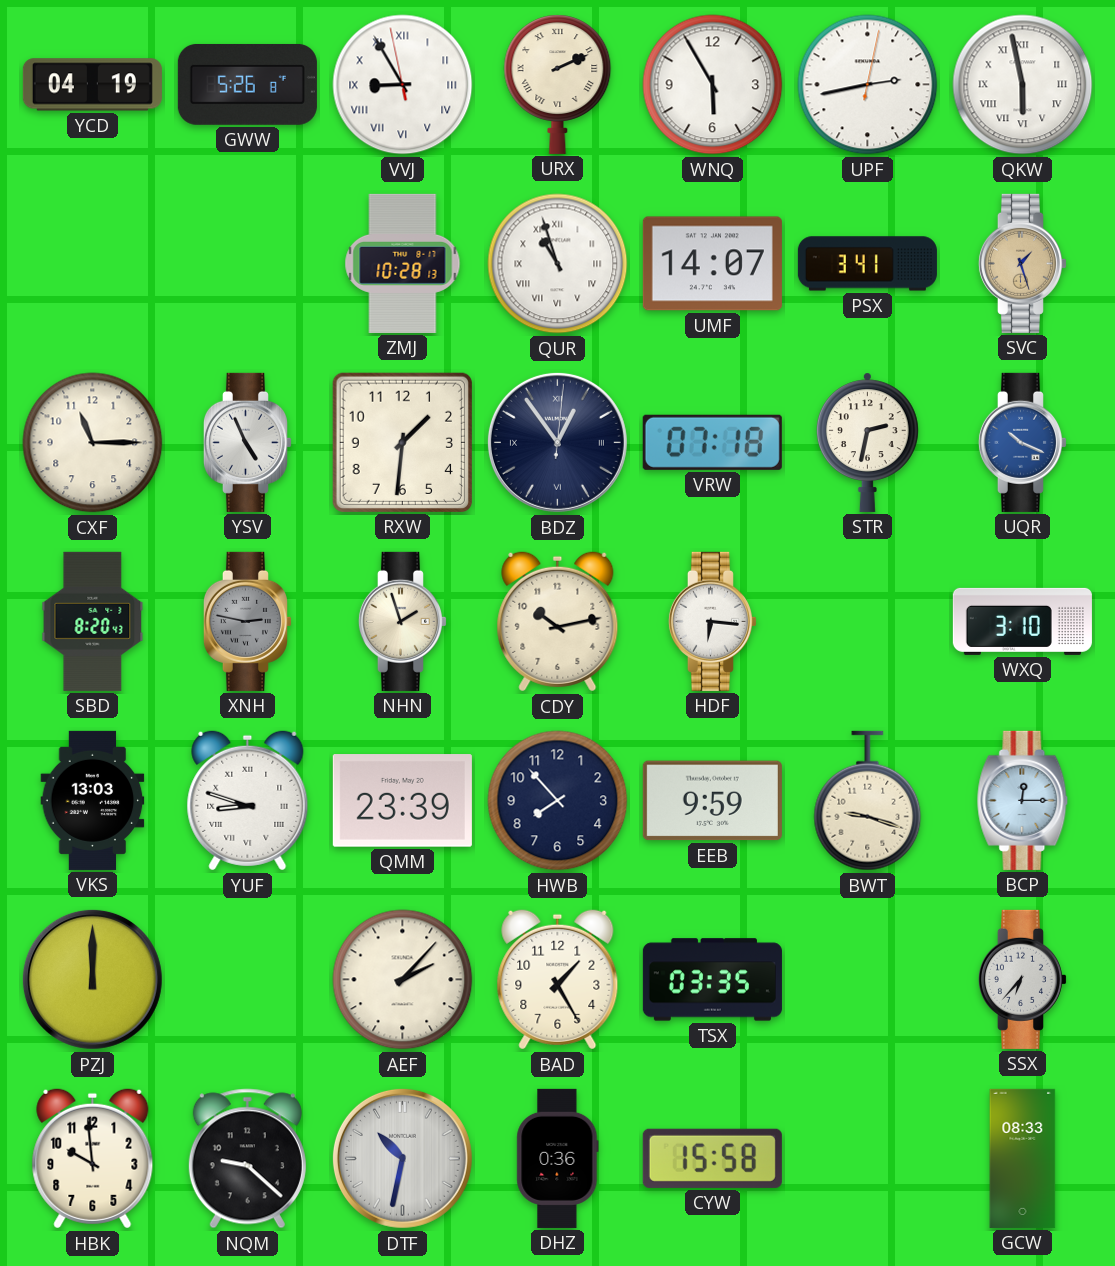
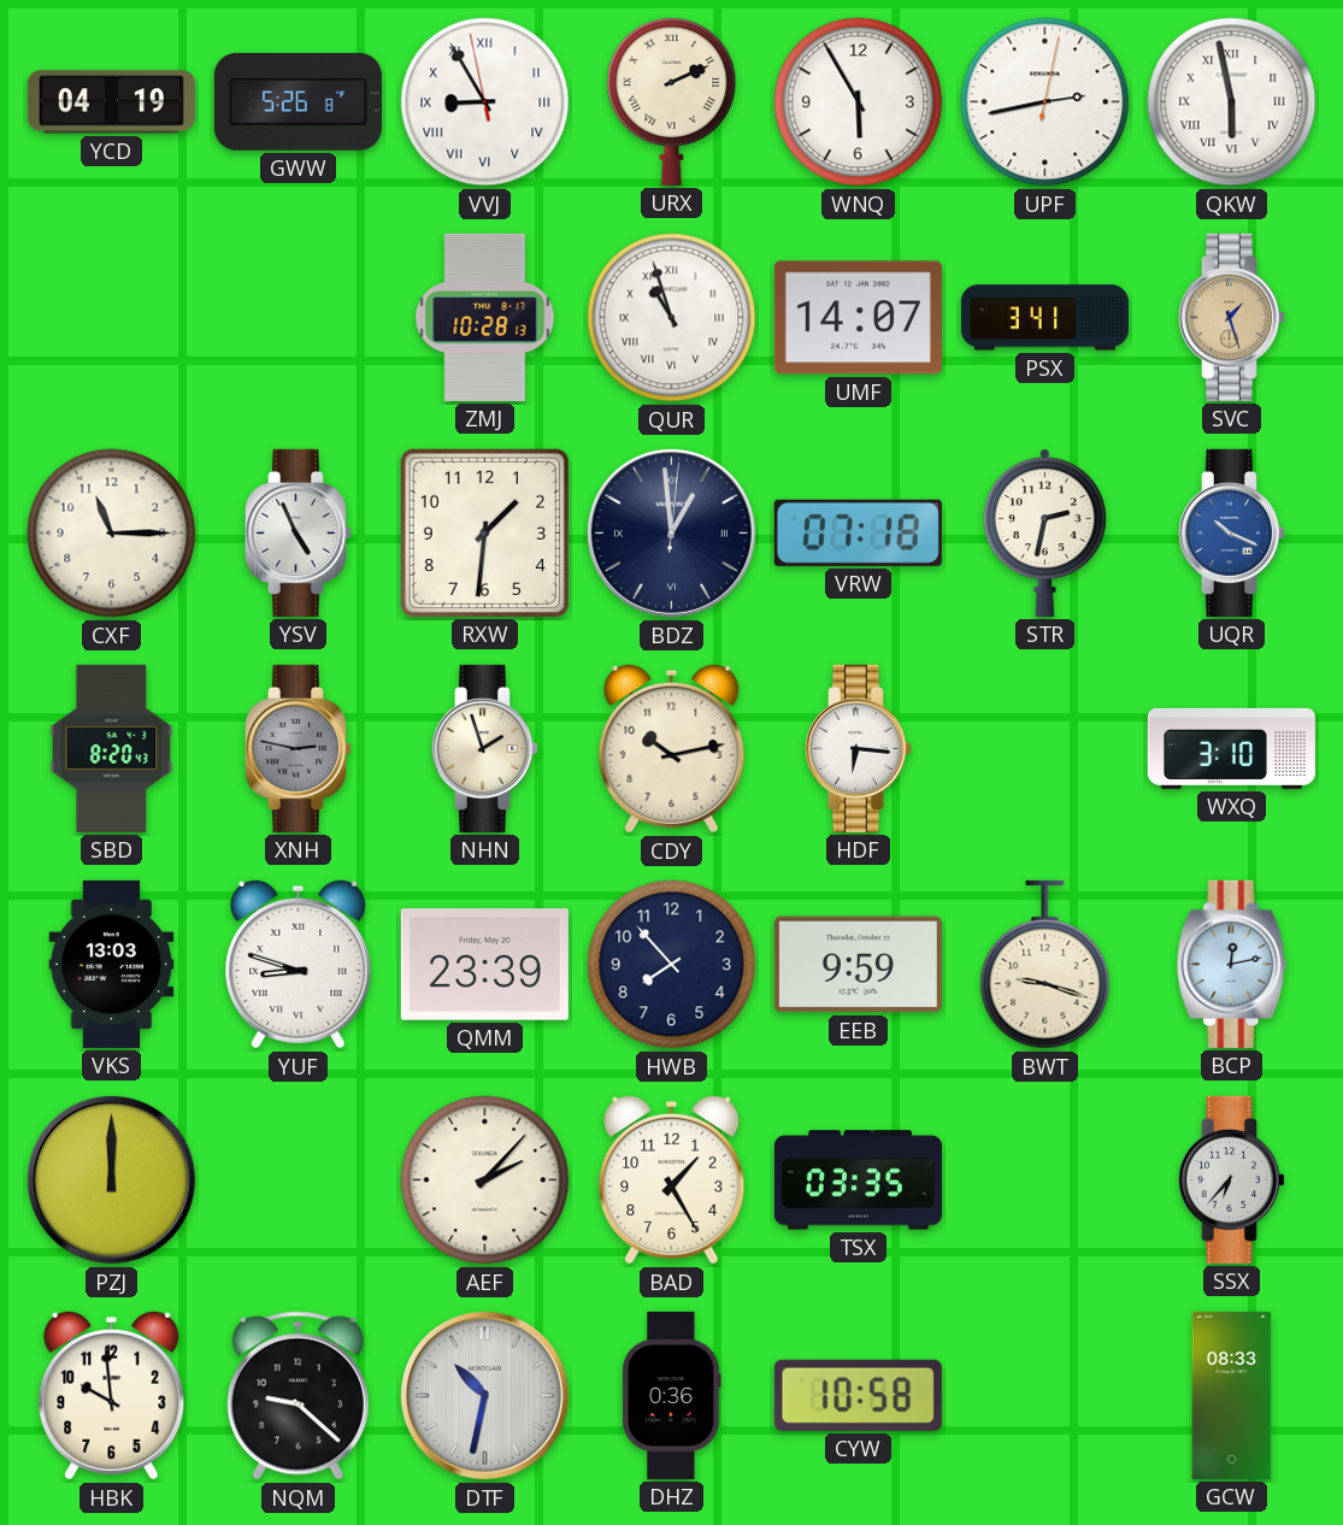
BDZ: 12:54 -> 12:59
BCP: 12:15 -> 12:13
CYW: 15:58 -> 10:58
